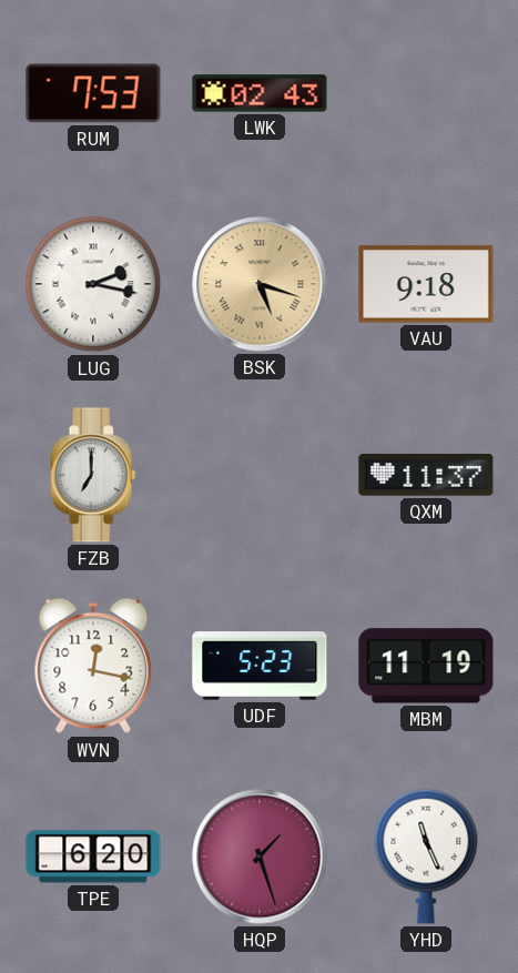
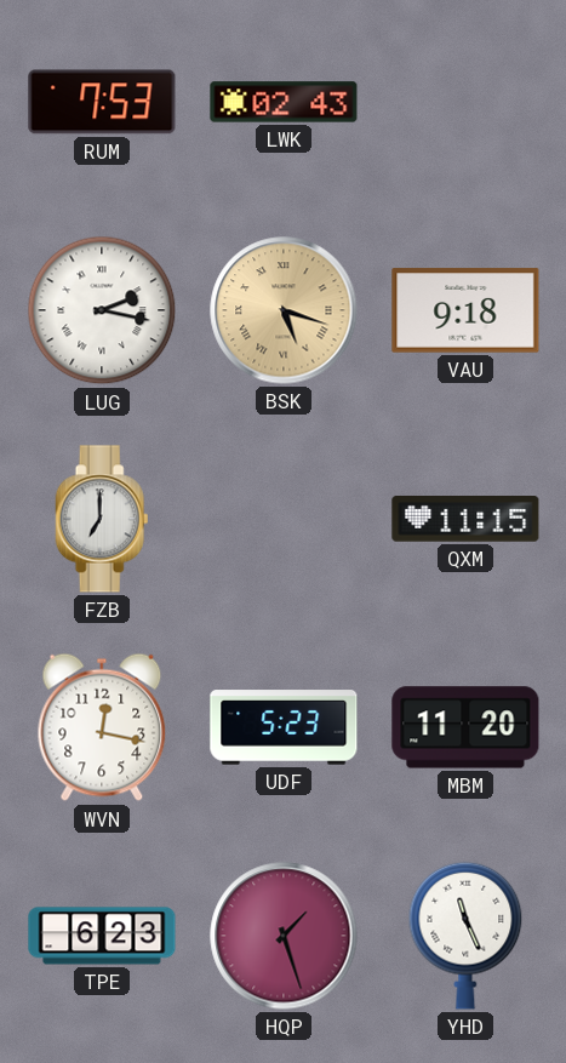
QXM: 11:37 -> 11:15
MBM: 11:19 -> 11:20
TPE: 6:20 -> 6:23
